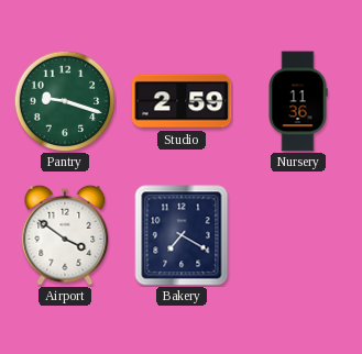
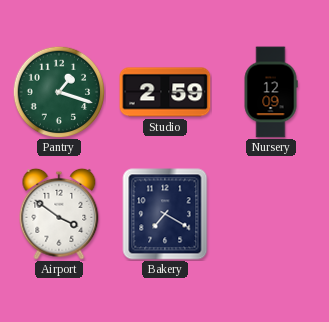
Pantry: 9:18 -> 1:18
Nursery: 11:36 -> 12:09
